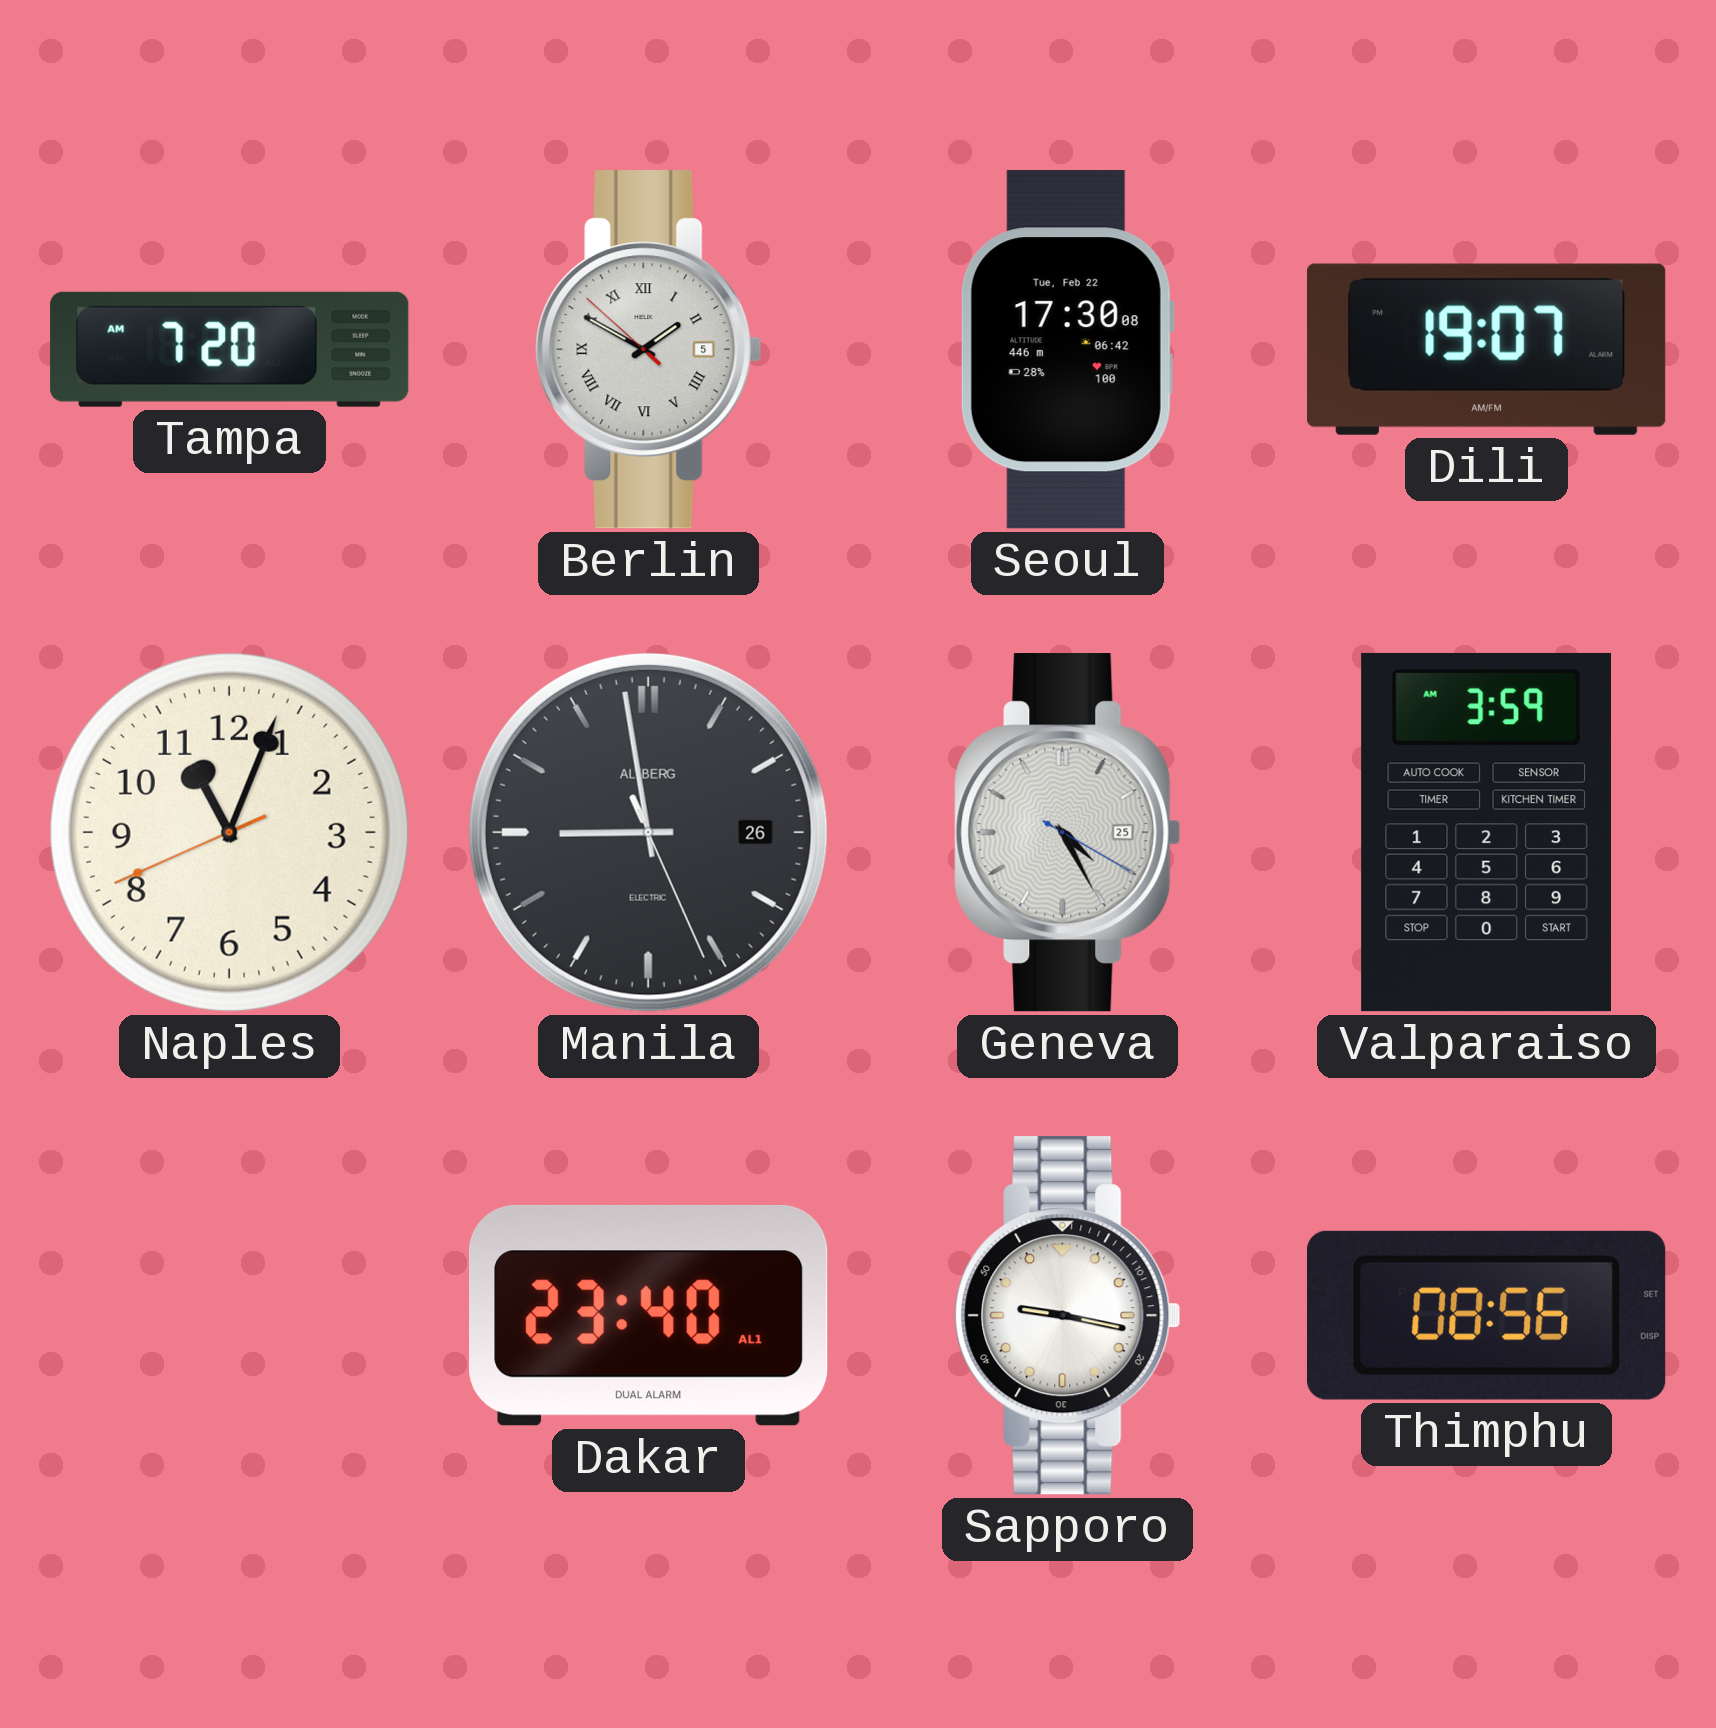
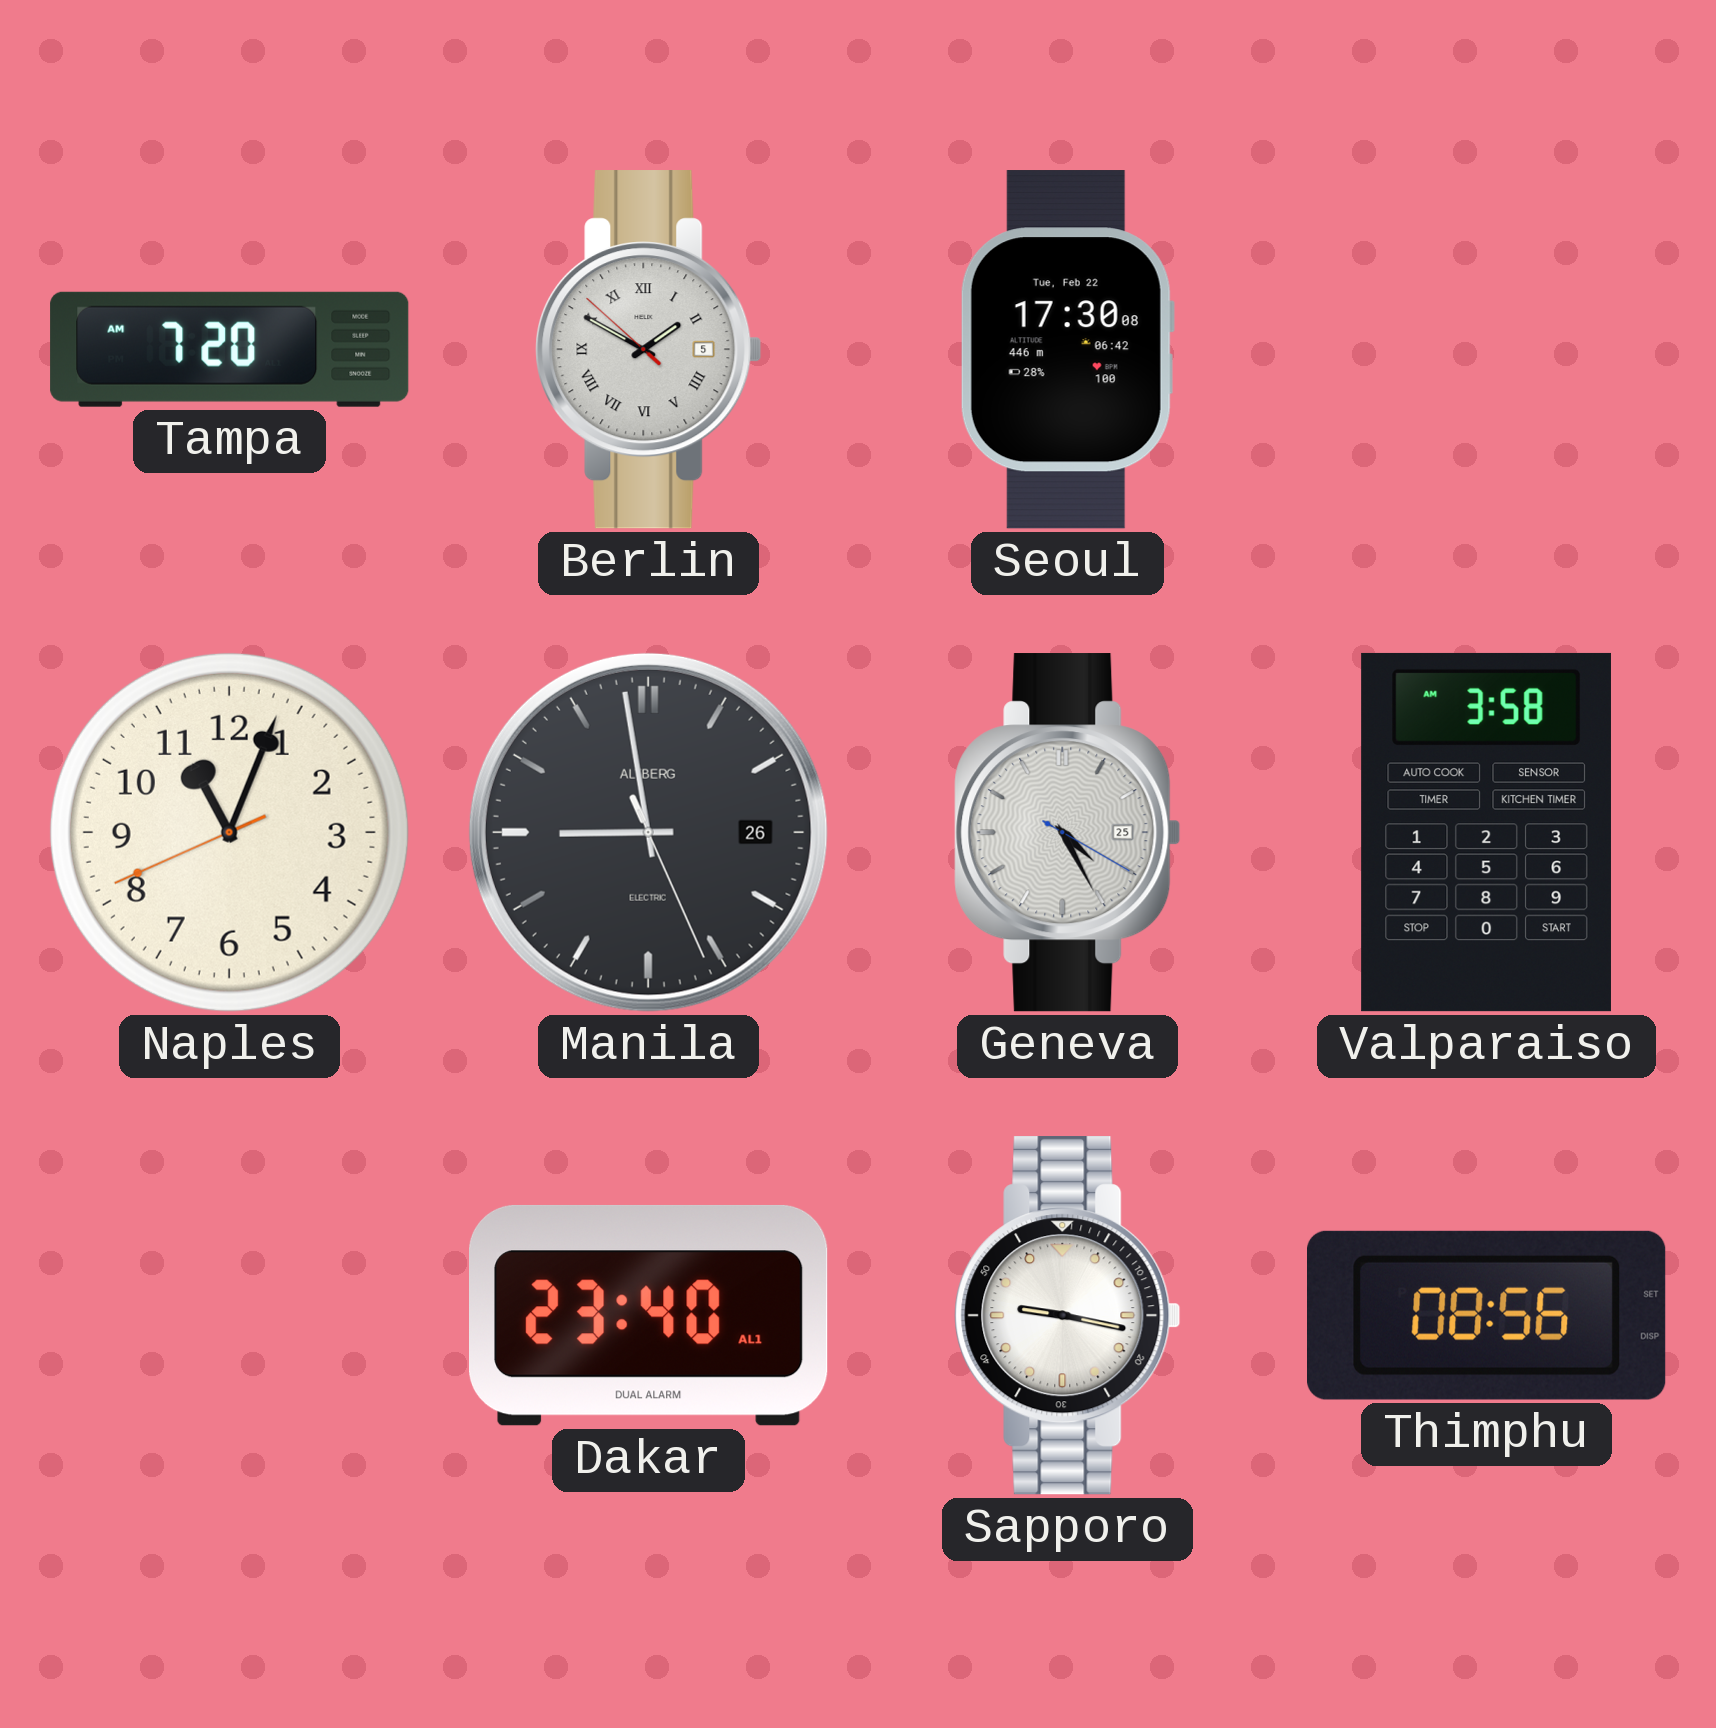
Dili: 19:07 -> none
Valparaiso: 3:59 -> 3:58
